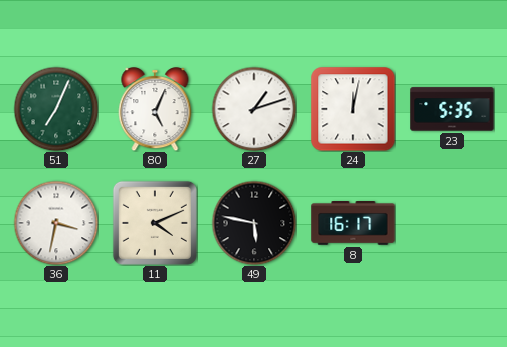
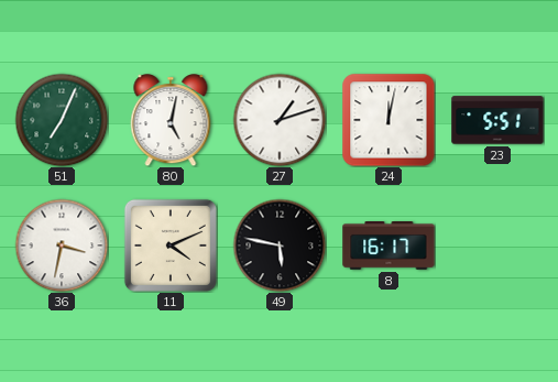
80: 5:04 -> 5:02
23: 5:35 -> 5:51
